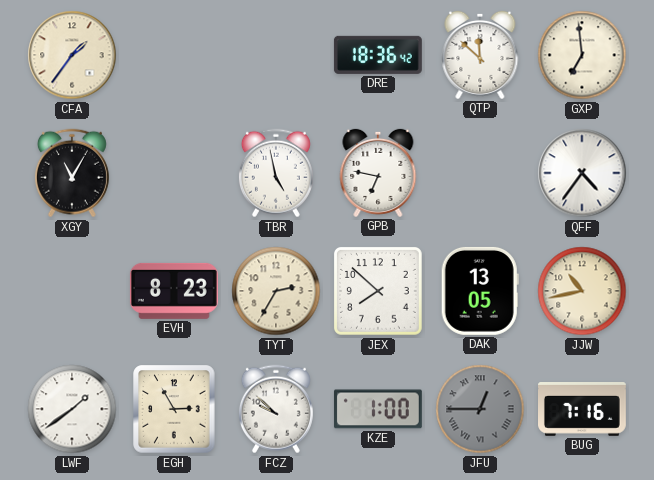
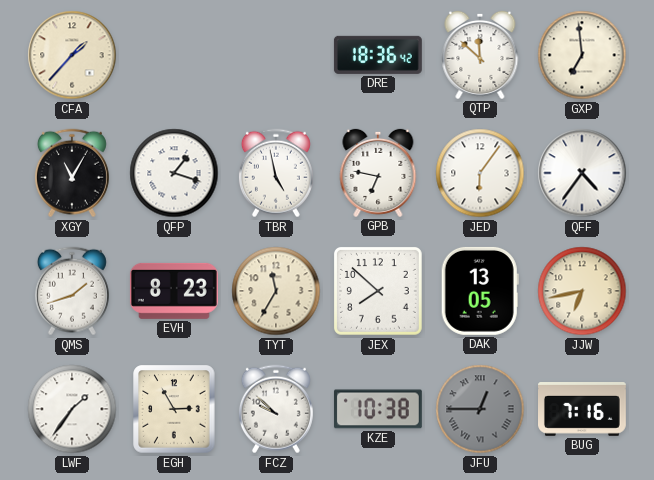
CFA: 1:36 -> 1:37
QFP: none -> 1:18
JED: none -> 6:06
QMS: none -> 1:42
TYT: 2:35 -> 11:35
JJW: 10:43 -> 6:43
LWF: 1:39 -> 1:36
KZE: 1:00 -> 10:38
